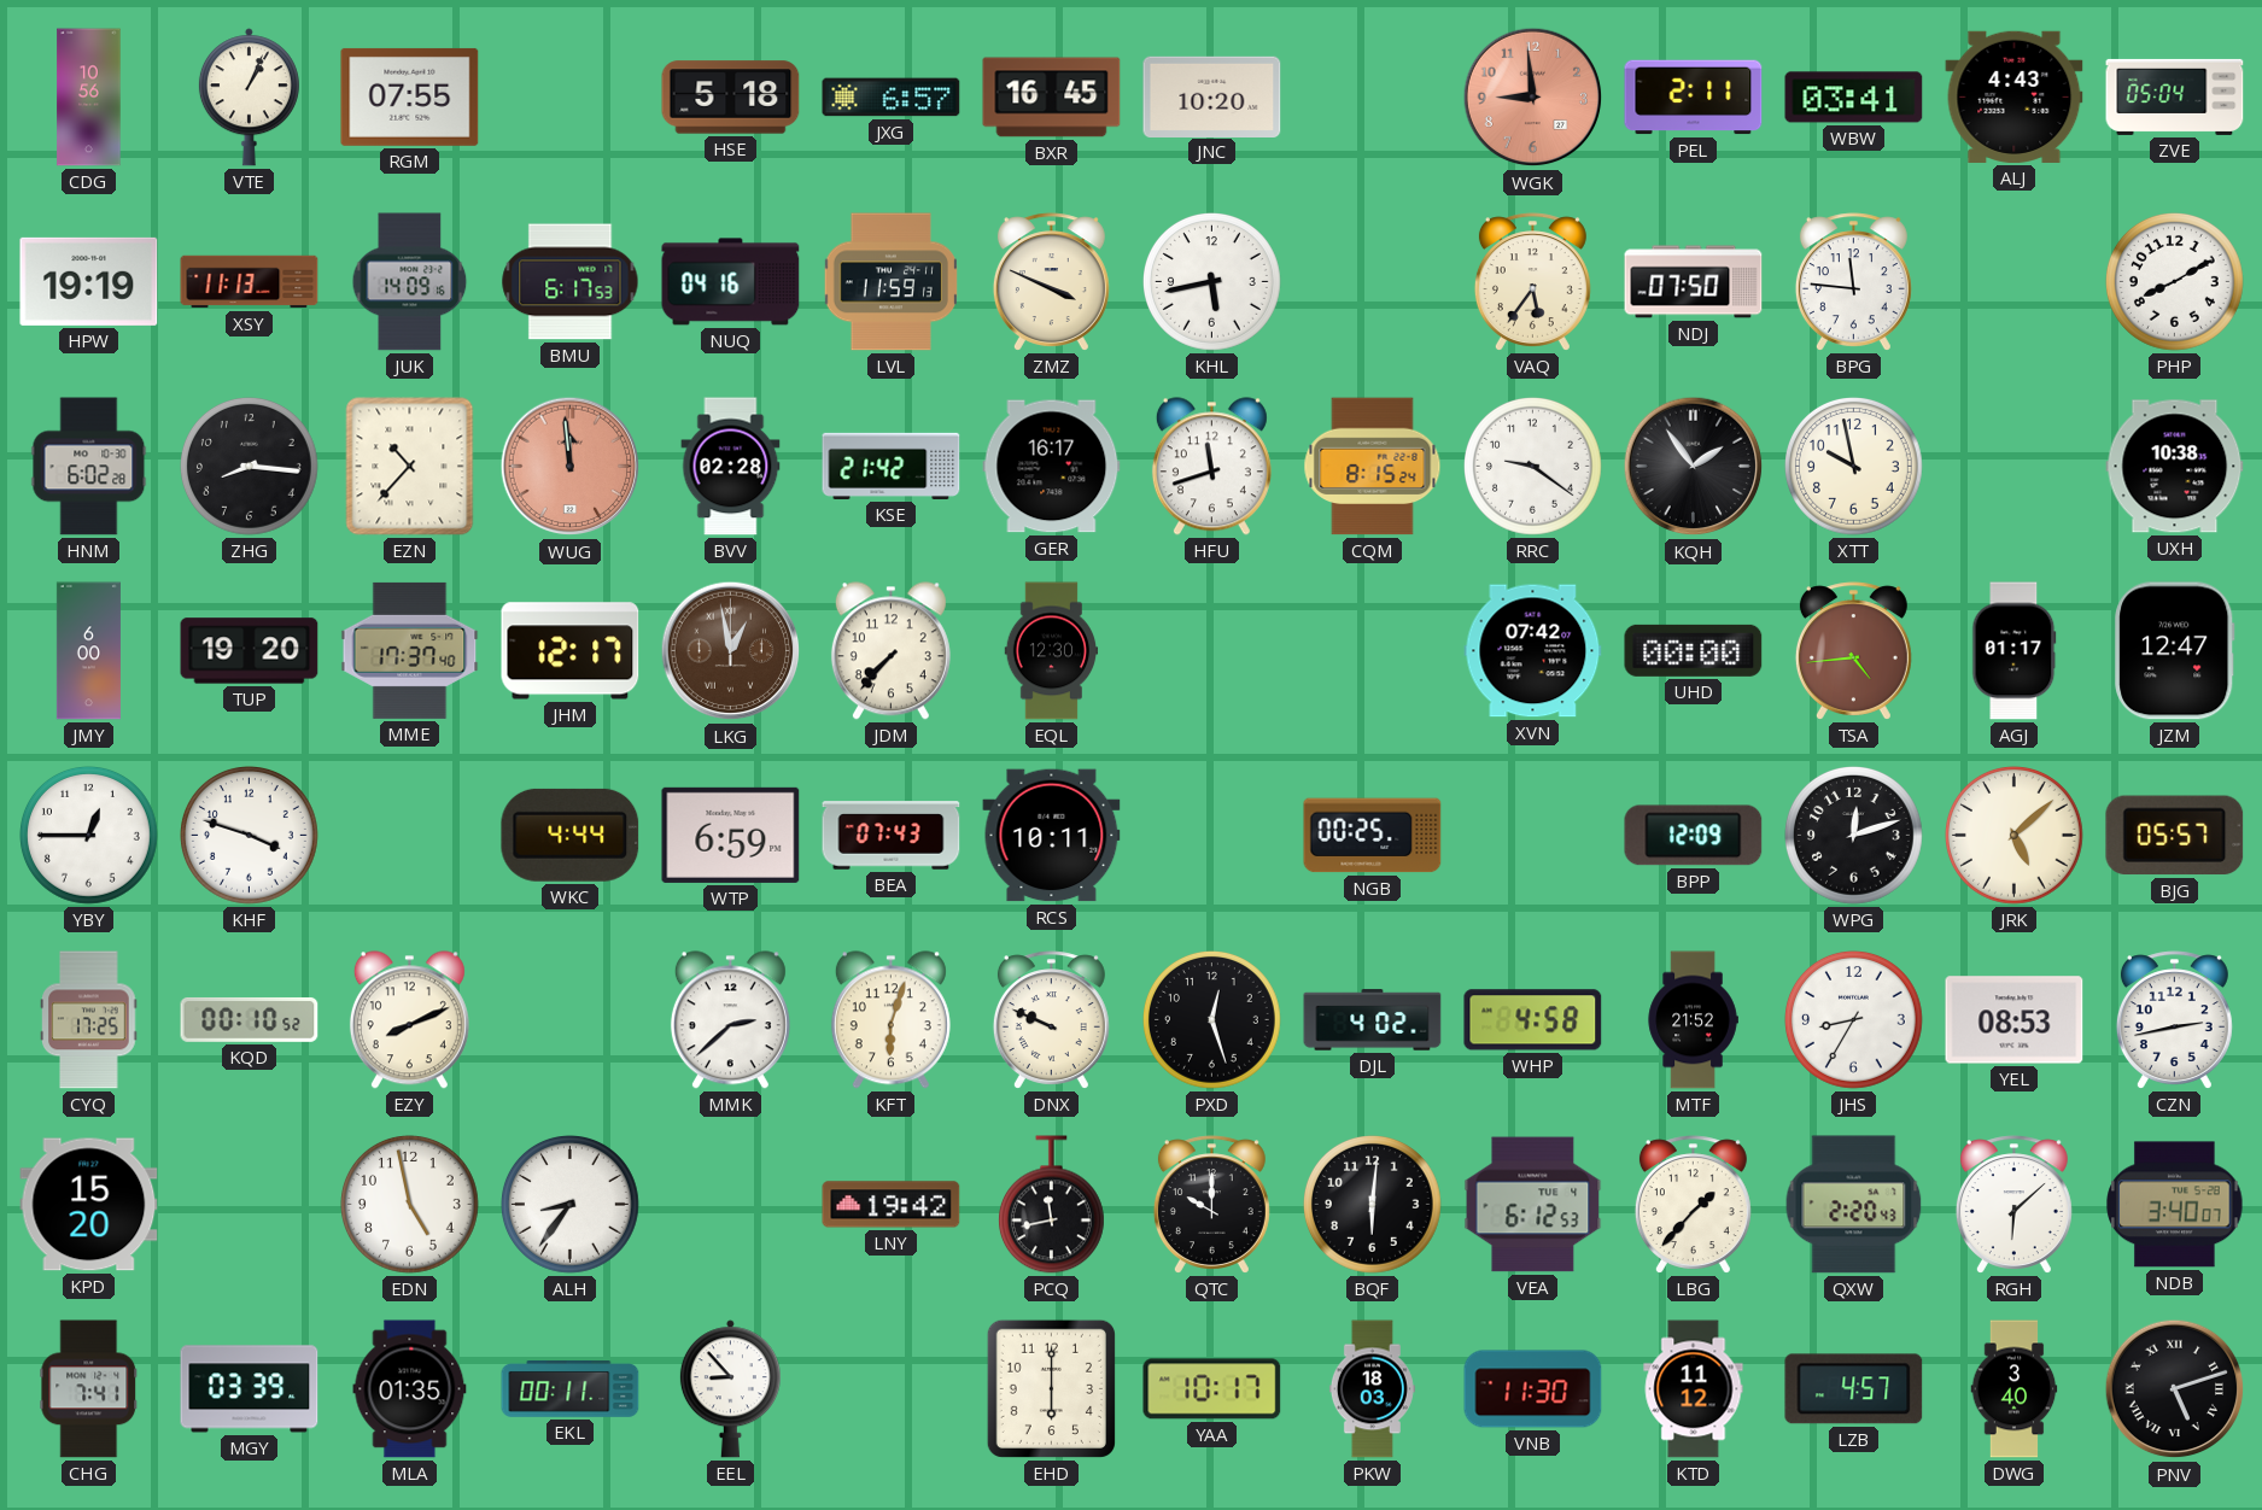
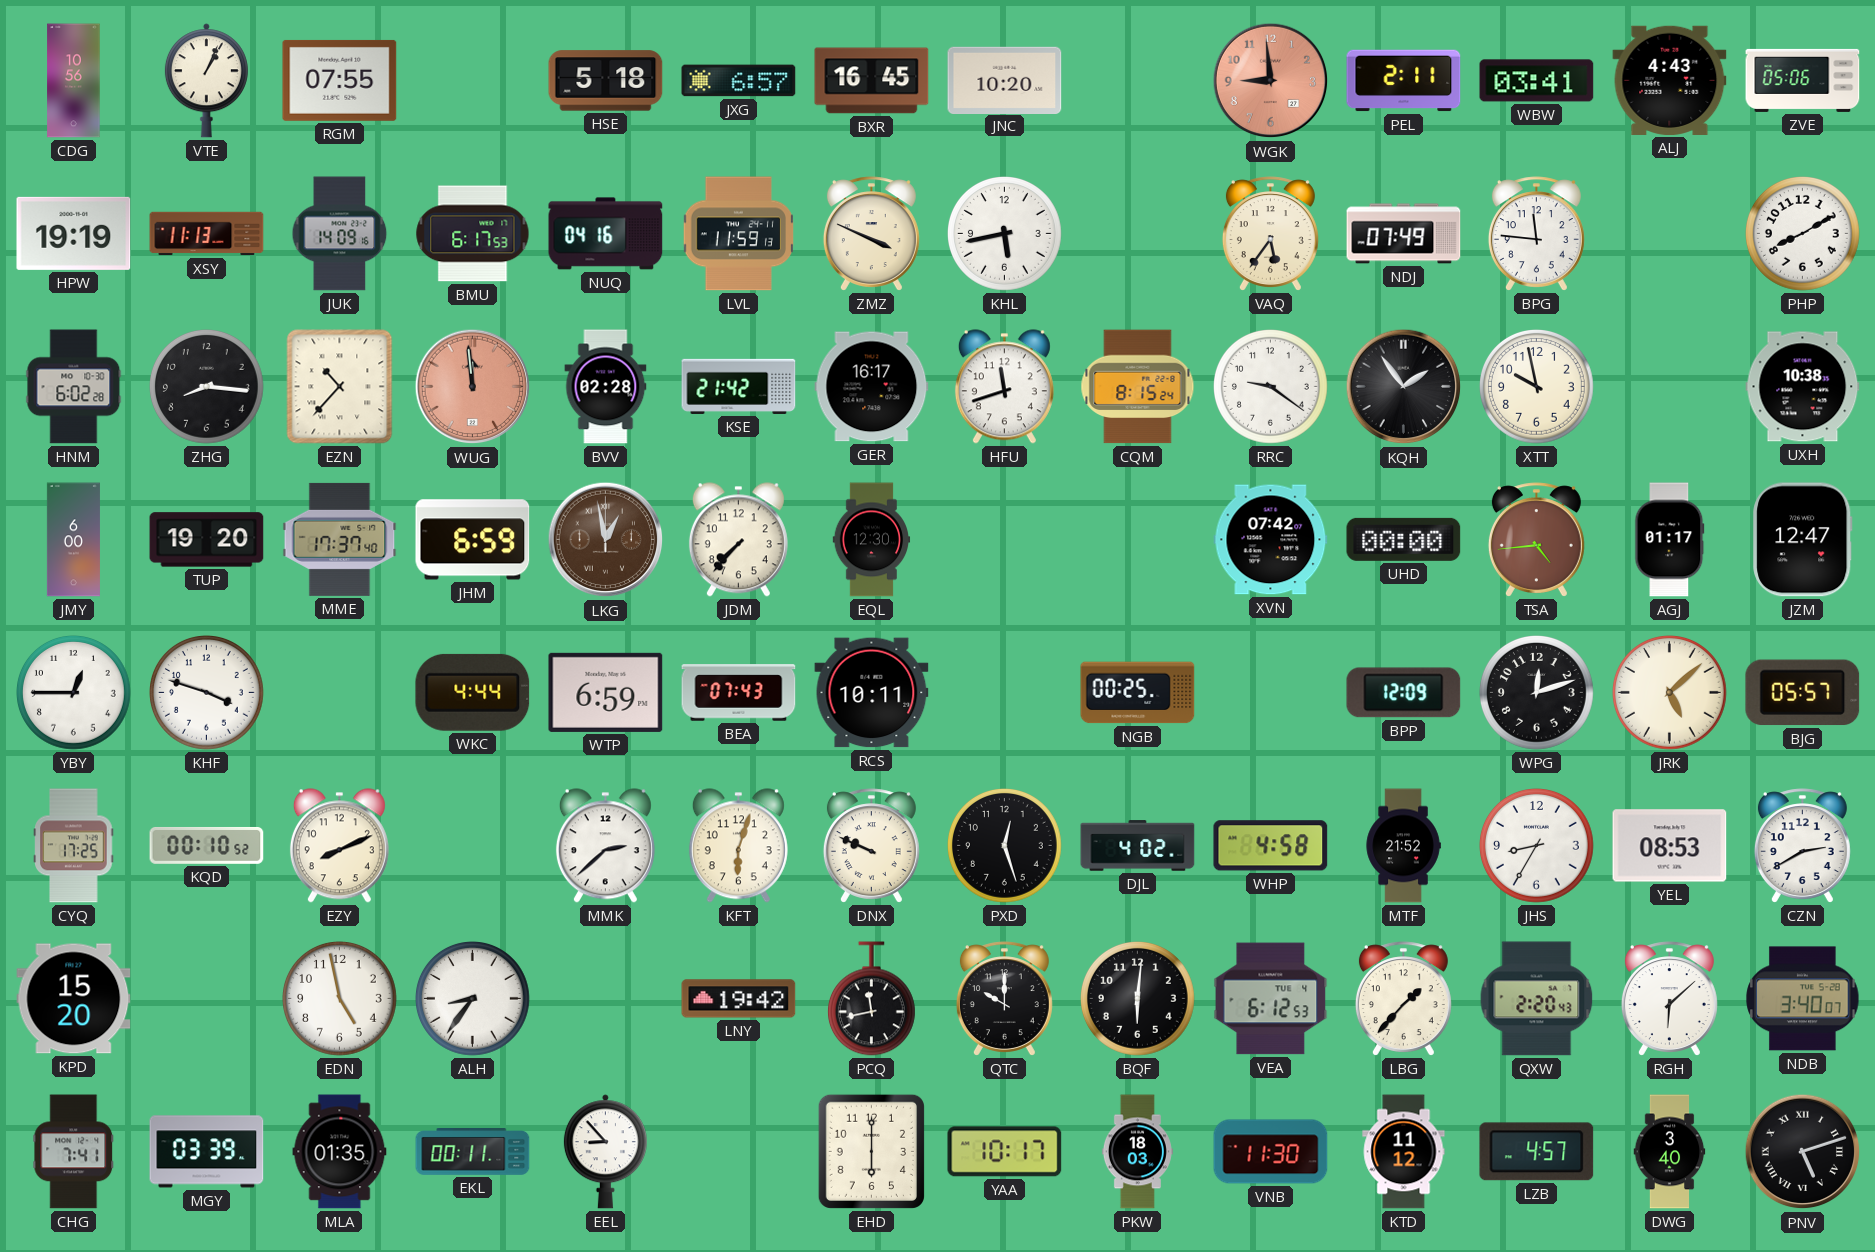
ZVE: 05:04 -> 05:06
NDJ: 07:50 -> 07:49
JHM: 12:17 -> 6:59
CZN: 2:43 -> 2:40
